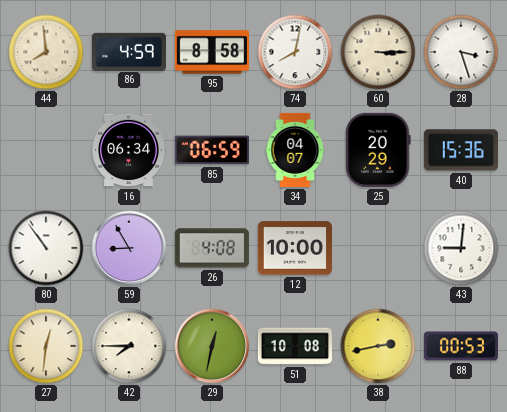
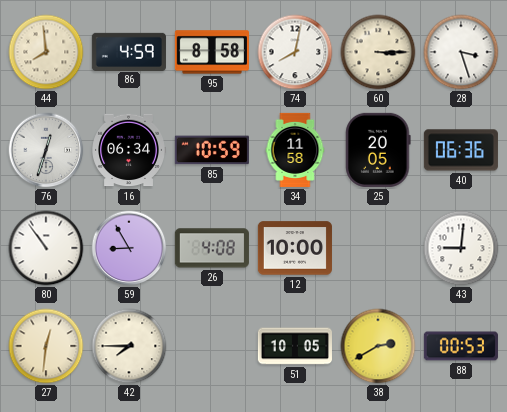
76: none -> 12:33
85: 06:59 -> 10:59
34: 04:07 -> 11:58
25: 20:29 -> 20:05
40: 15:36 -> 06:36
29: 12:32 -> none
51: 10:08 -> 10:05
38: 2:43 -> 2:40
